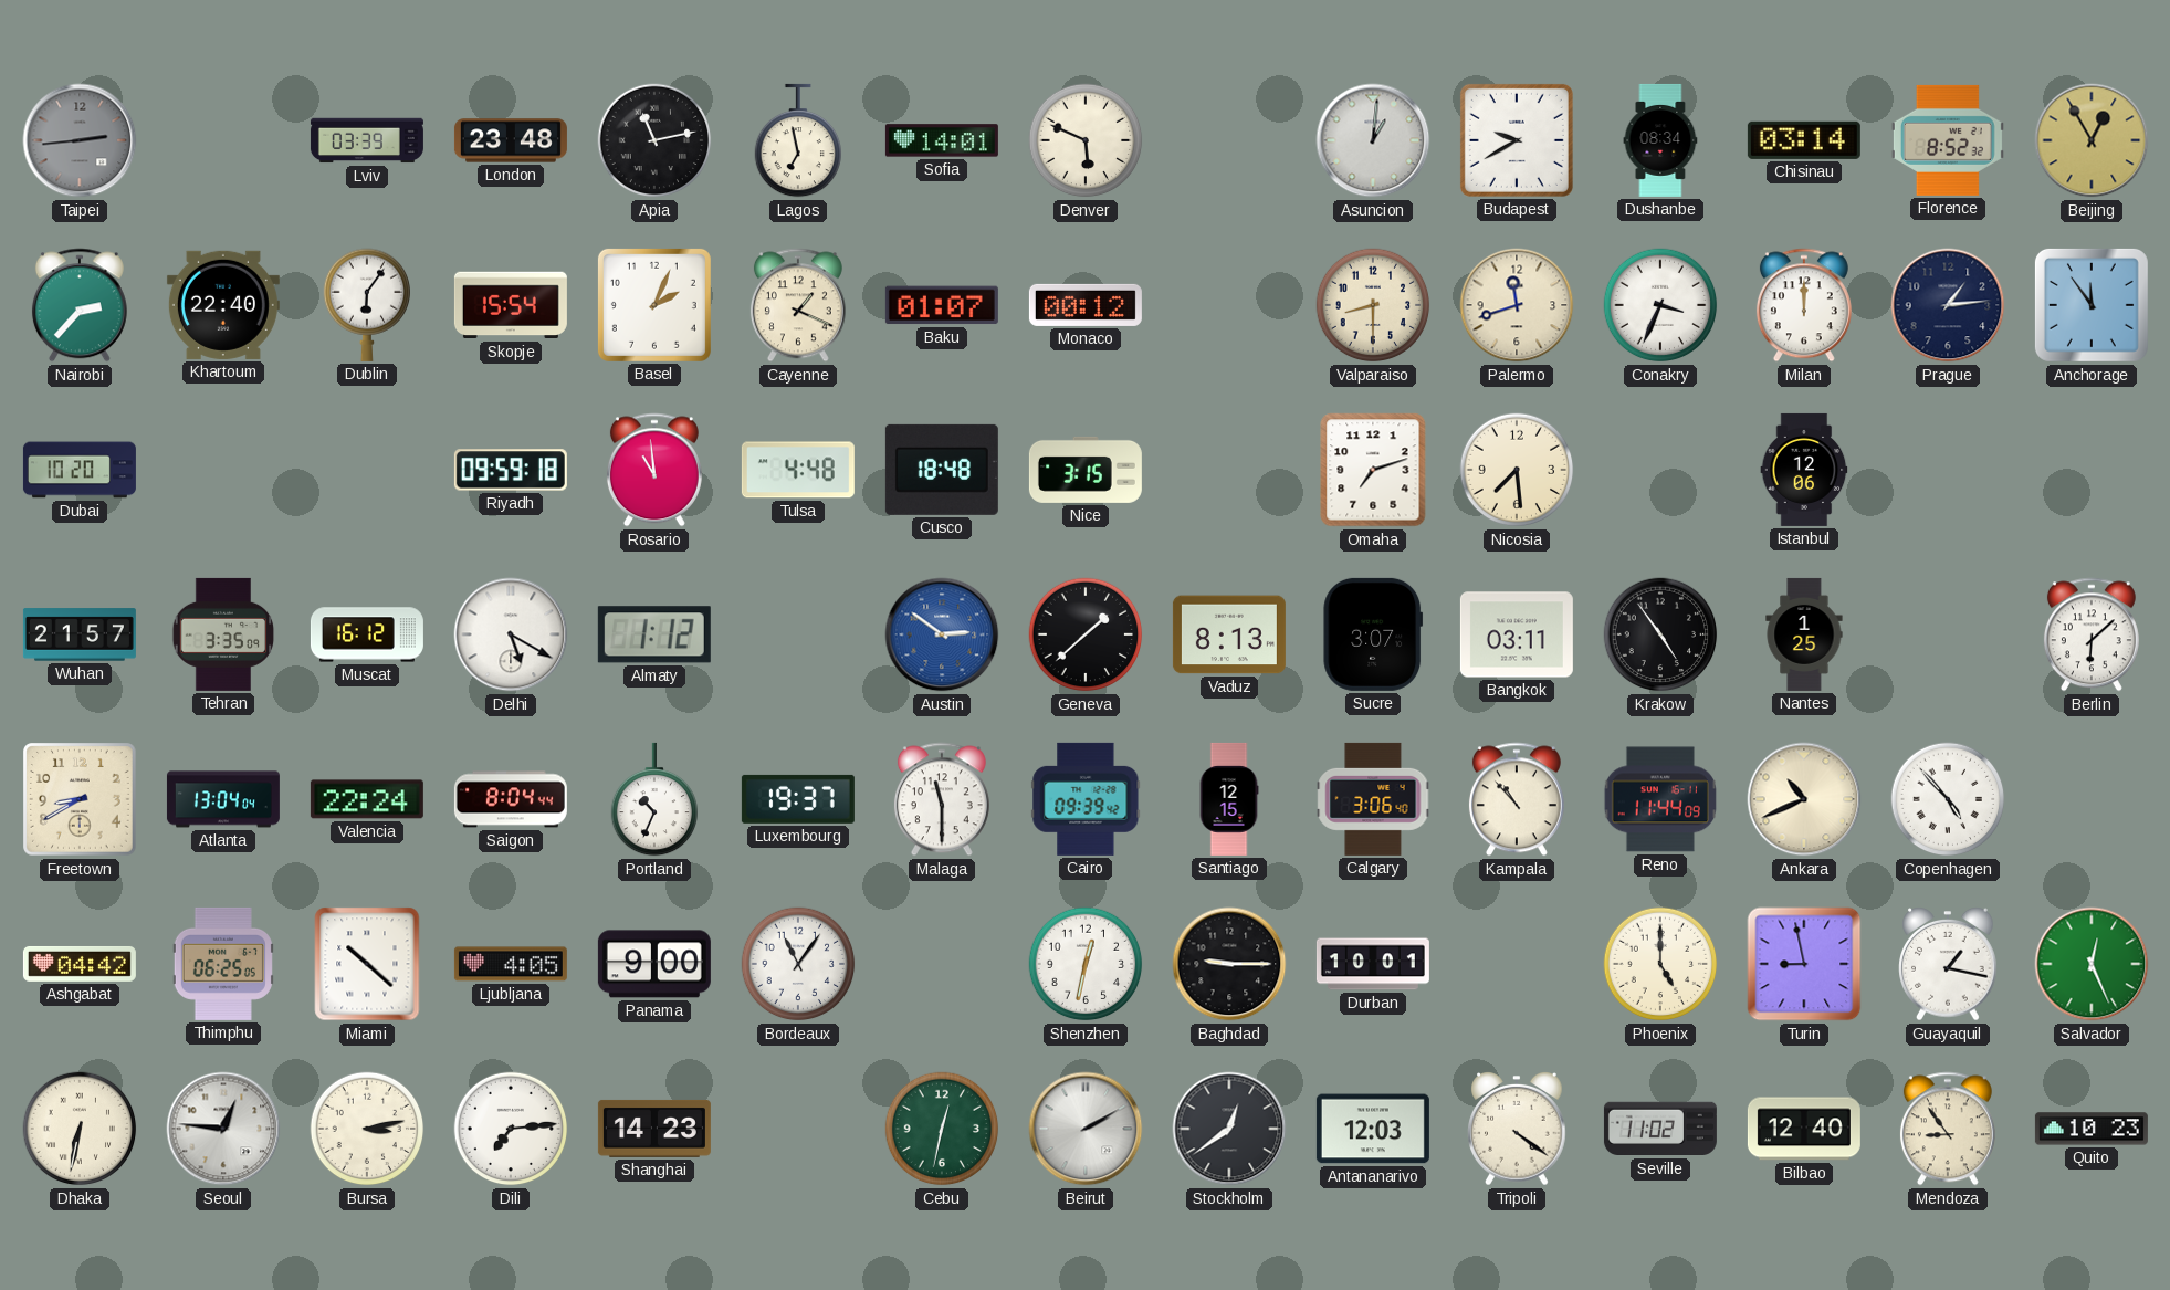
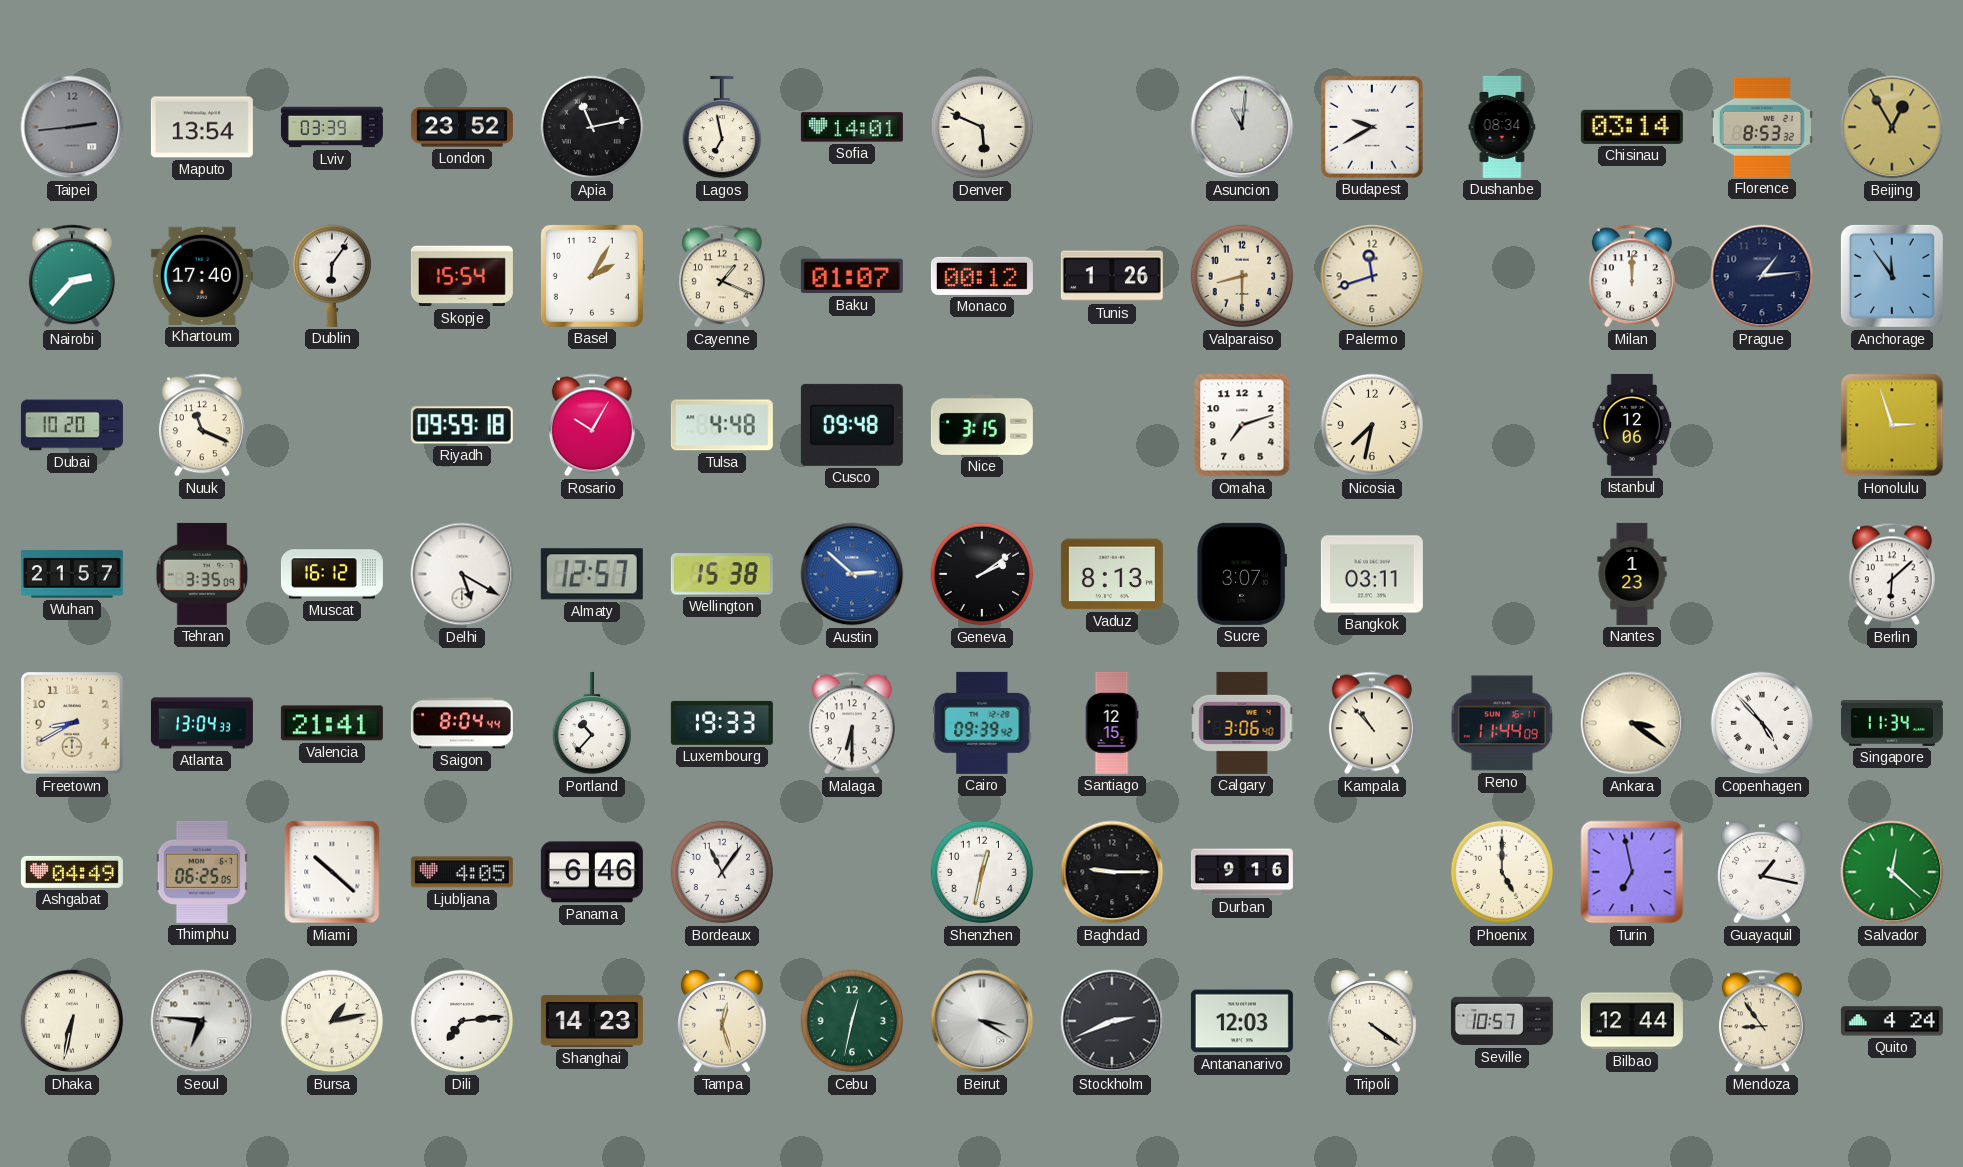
Maputo: none -> 13:54
London: 23:48 -> 23:52
Asuncion: 1:01 -> 11:01
Florence: 8:52 -> 8:53
Khartoum: 22:40 -> 17:40
Basel: 2:04 -> 2:05
Tunis: none -> 1:26
Conakry: 3:34 -> none
Nuuk: none -> 11:19
Rosario: 10:59 -> 10:05
Cusco: 18:48 -> 09:48
Nicosia: 7:29 -> 7:32
Honolulu: none -> 2:57
Almaty: 1:12 -> 12:57
Wellington: none -> 15:38
Austin: 2:51 -> 2:52
Geneva: 1:38 -> 2:09
Krakow: 4:54 -> none
Nantes: 1:25 -> 1:23
Atlanta: 13:04:04 -> 13:04:33
Valencia: 22:24 -> 21:41
Portland: 10:34 -> 10:37
Luxembourg: 19:37 -> 19:33
Malaga: 11:30 -> 6:30
Ankara: 10:41 -> 3:21
Singapore: none -> 11:34
Ashgabat: 04:42 -> 04:49
Panama: 9:00 -> 6:46
Durban: 10:01 -> 9:16
Turin: 8:58 -> 6:58
Salvador: 12:26 -> 12:22
Seoul: 12:46 -> 6:46
Bursa: 3:13 -> 1:13
Tampa: none -> 12:27
Beirut: 2:10 -> 3:20
Stockholm: 12:39 -> 2:41
Seville: 11:02 -> 10:57
Bilbao: 12:40 -> 12:44
Quito: 10:23 -> 4:24
